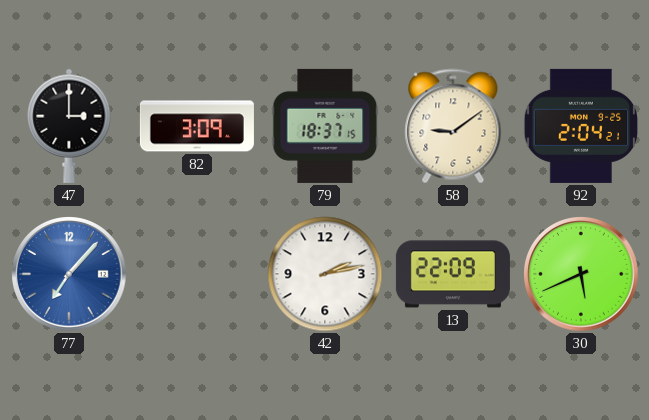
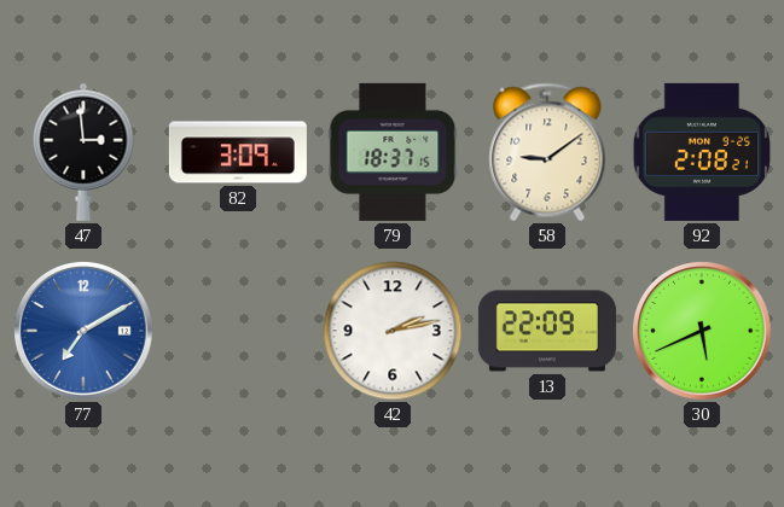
47: 3:00 -> 2:59
92: 2:04 -> 2:08
77: 7:07 -> 7:10
